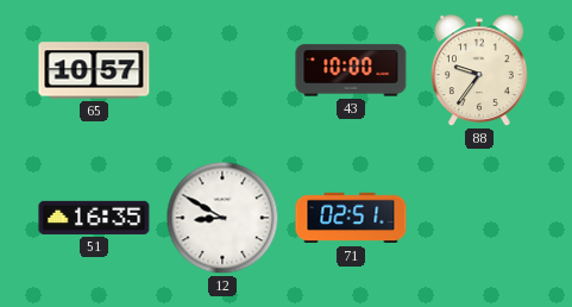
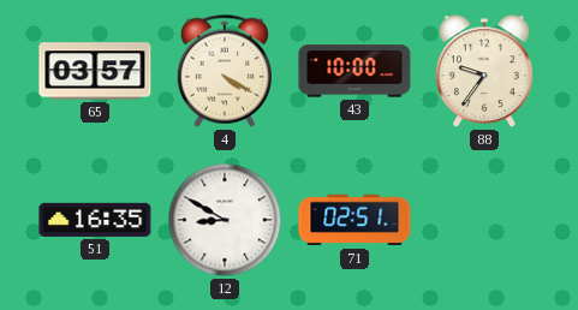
65: 10:57 -> 03:57
4: none -> 4:20
